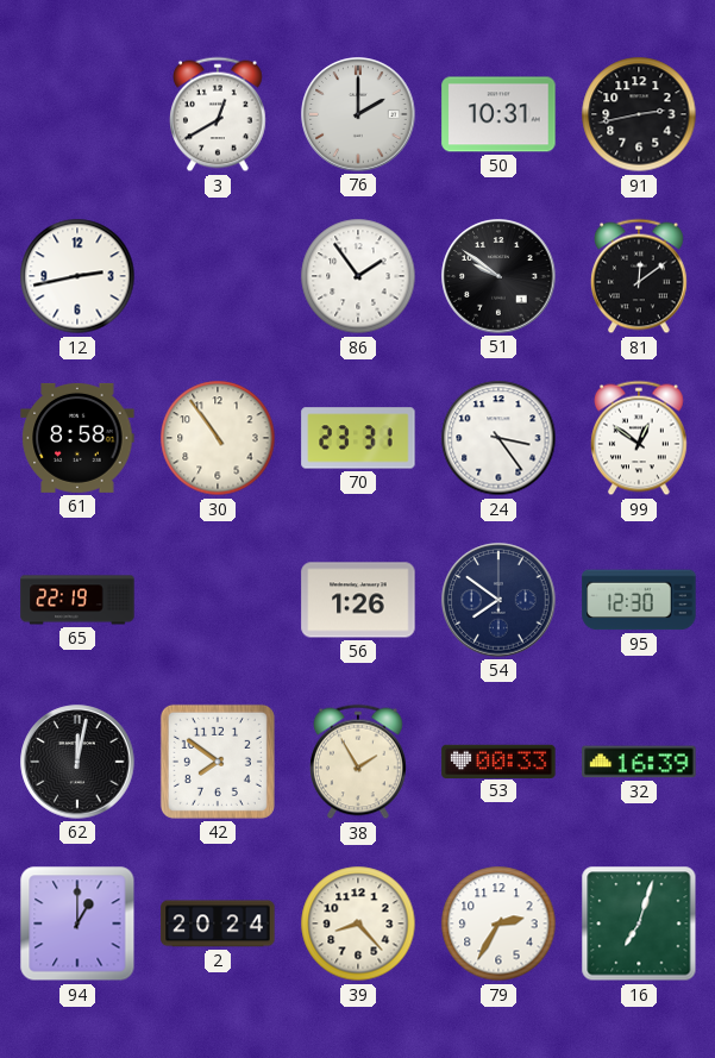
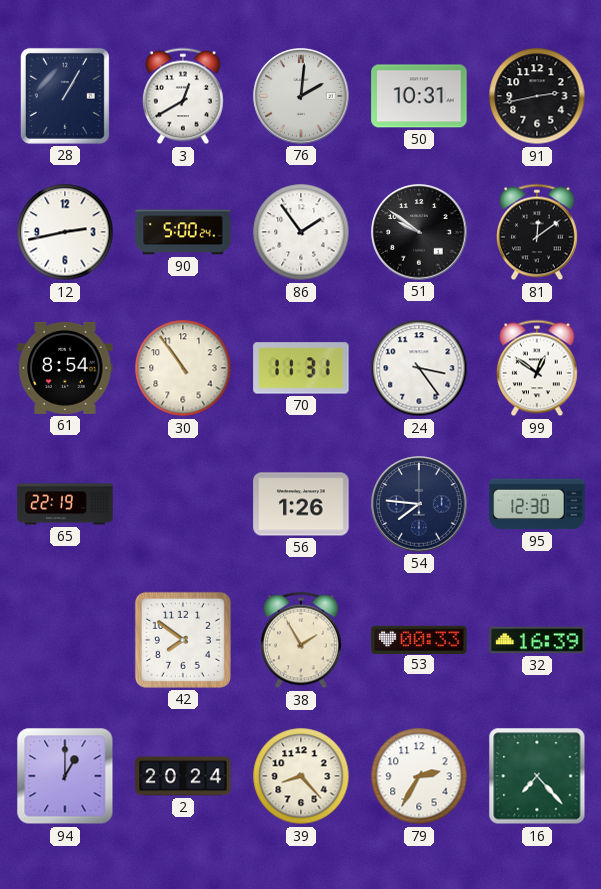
28: none -> 1:05
76: 2:00 -> 2:01
90: none -> 5:00
61: 8:58 -> 8:54
70: 23:31 -> 11:31
54: 7:51 -> 7:46
62: 12:02 -> none
16: 7:03 -> 7:23
